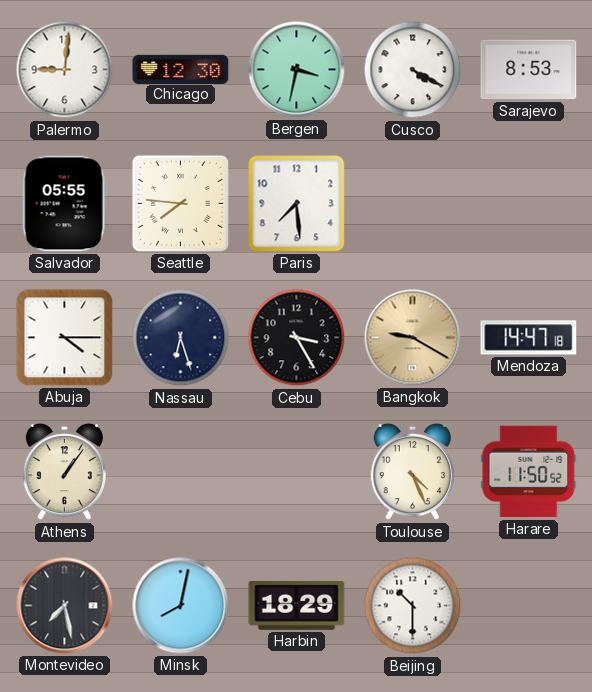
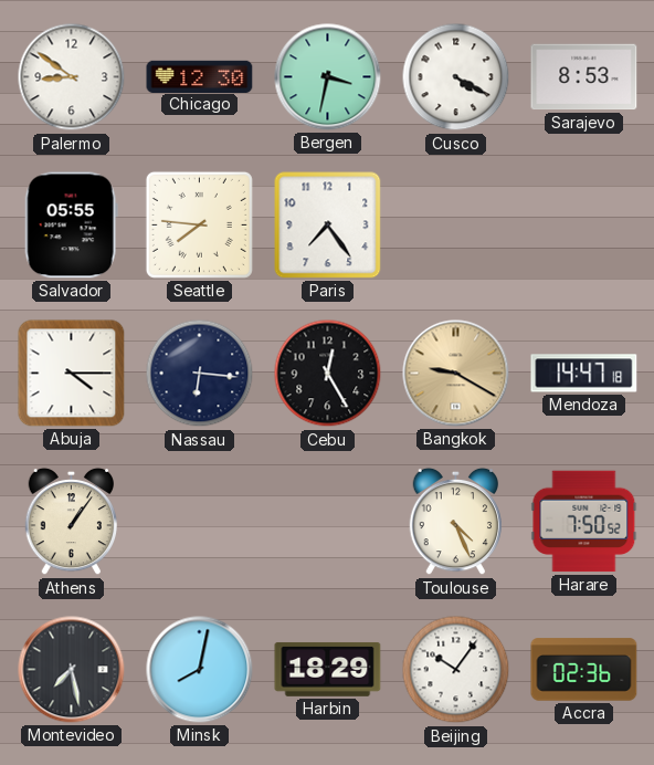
Palermo: 9:01 -> 8:51
Paris: 7:29 -> 7:24
Nassau: 6:27 -> 6:16
Cebu: 3:25 -> 12:25
Harare: 11:50 -> 7:50
Beijing: 10:30 -> 10:06
Accra: none -> 02:36
